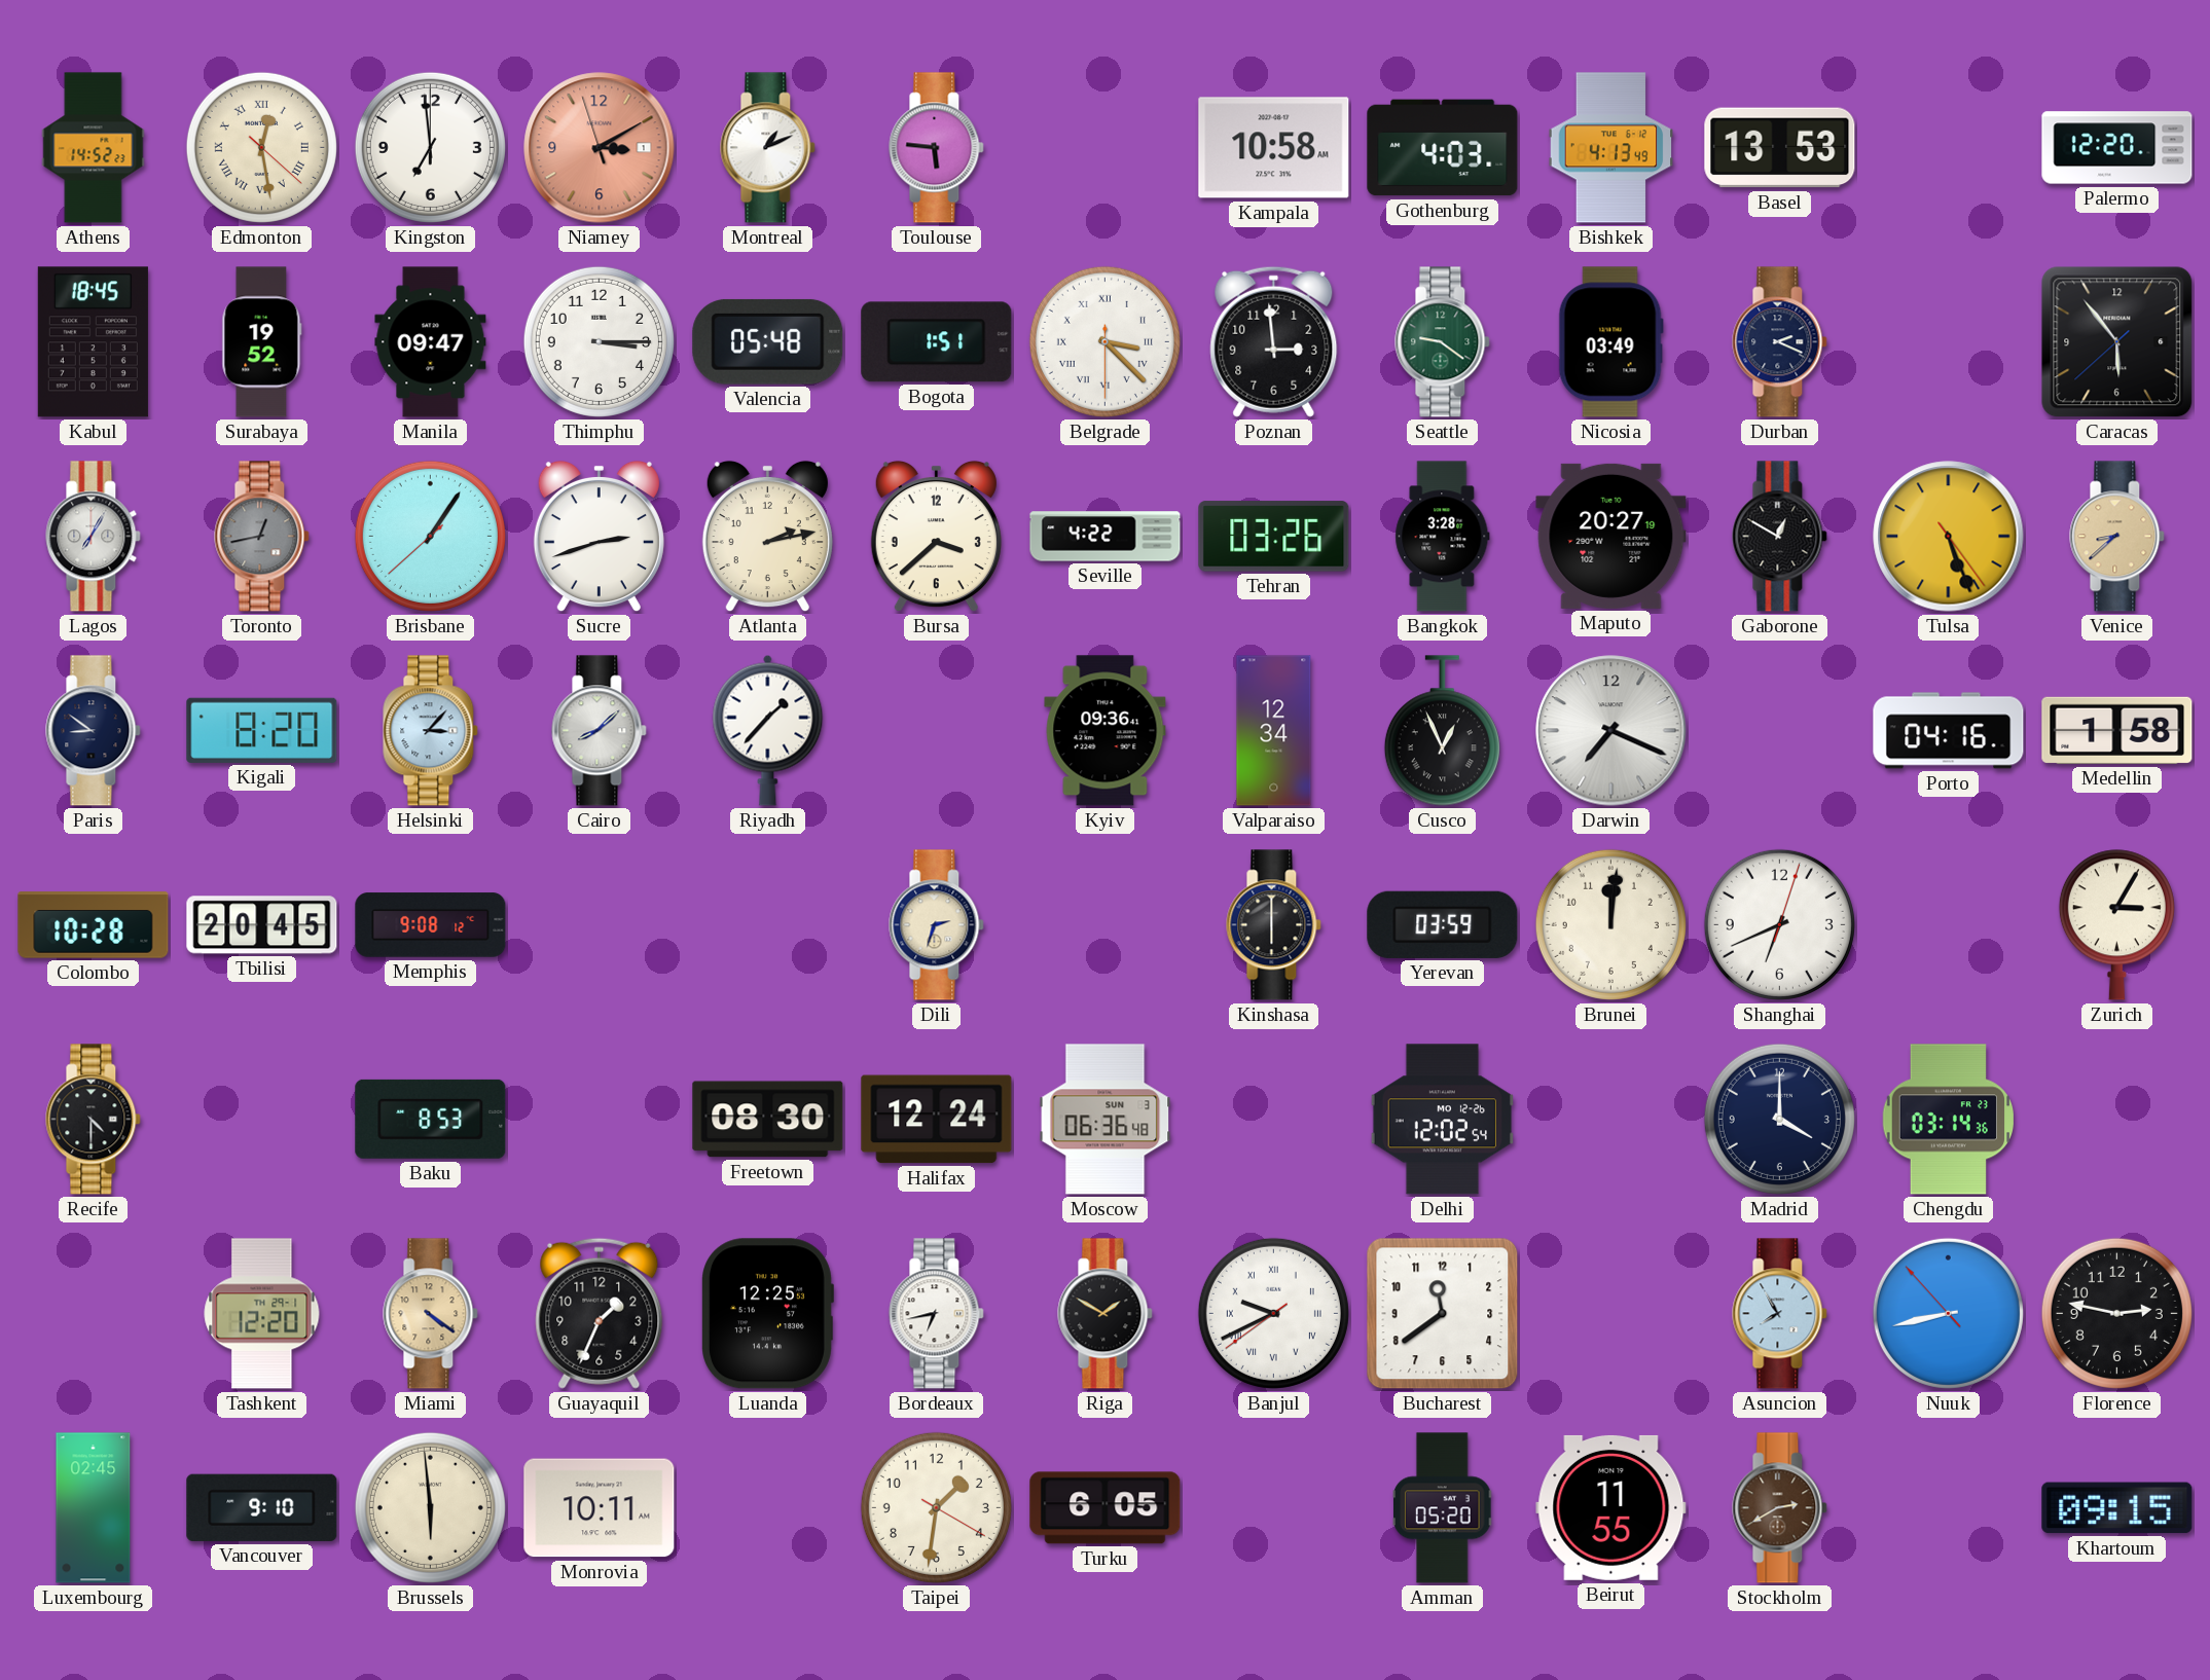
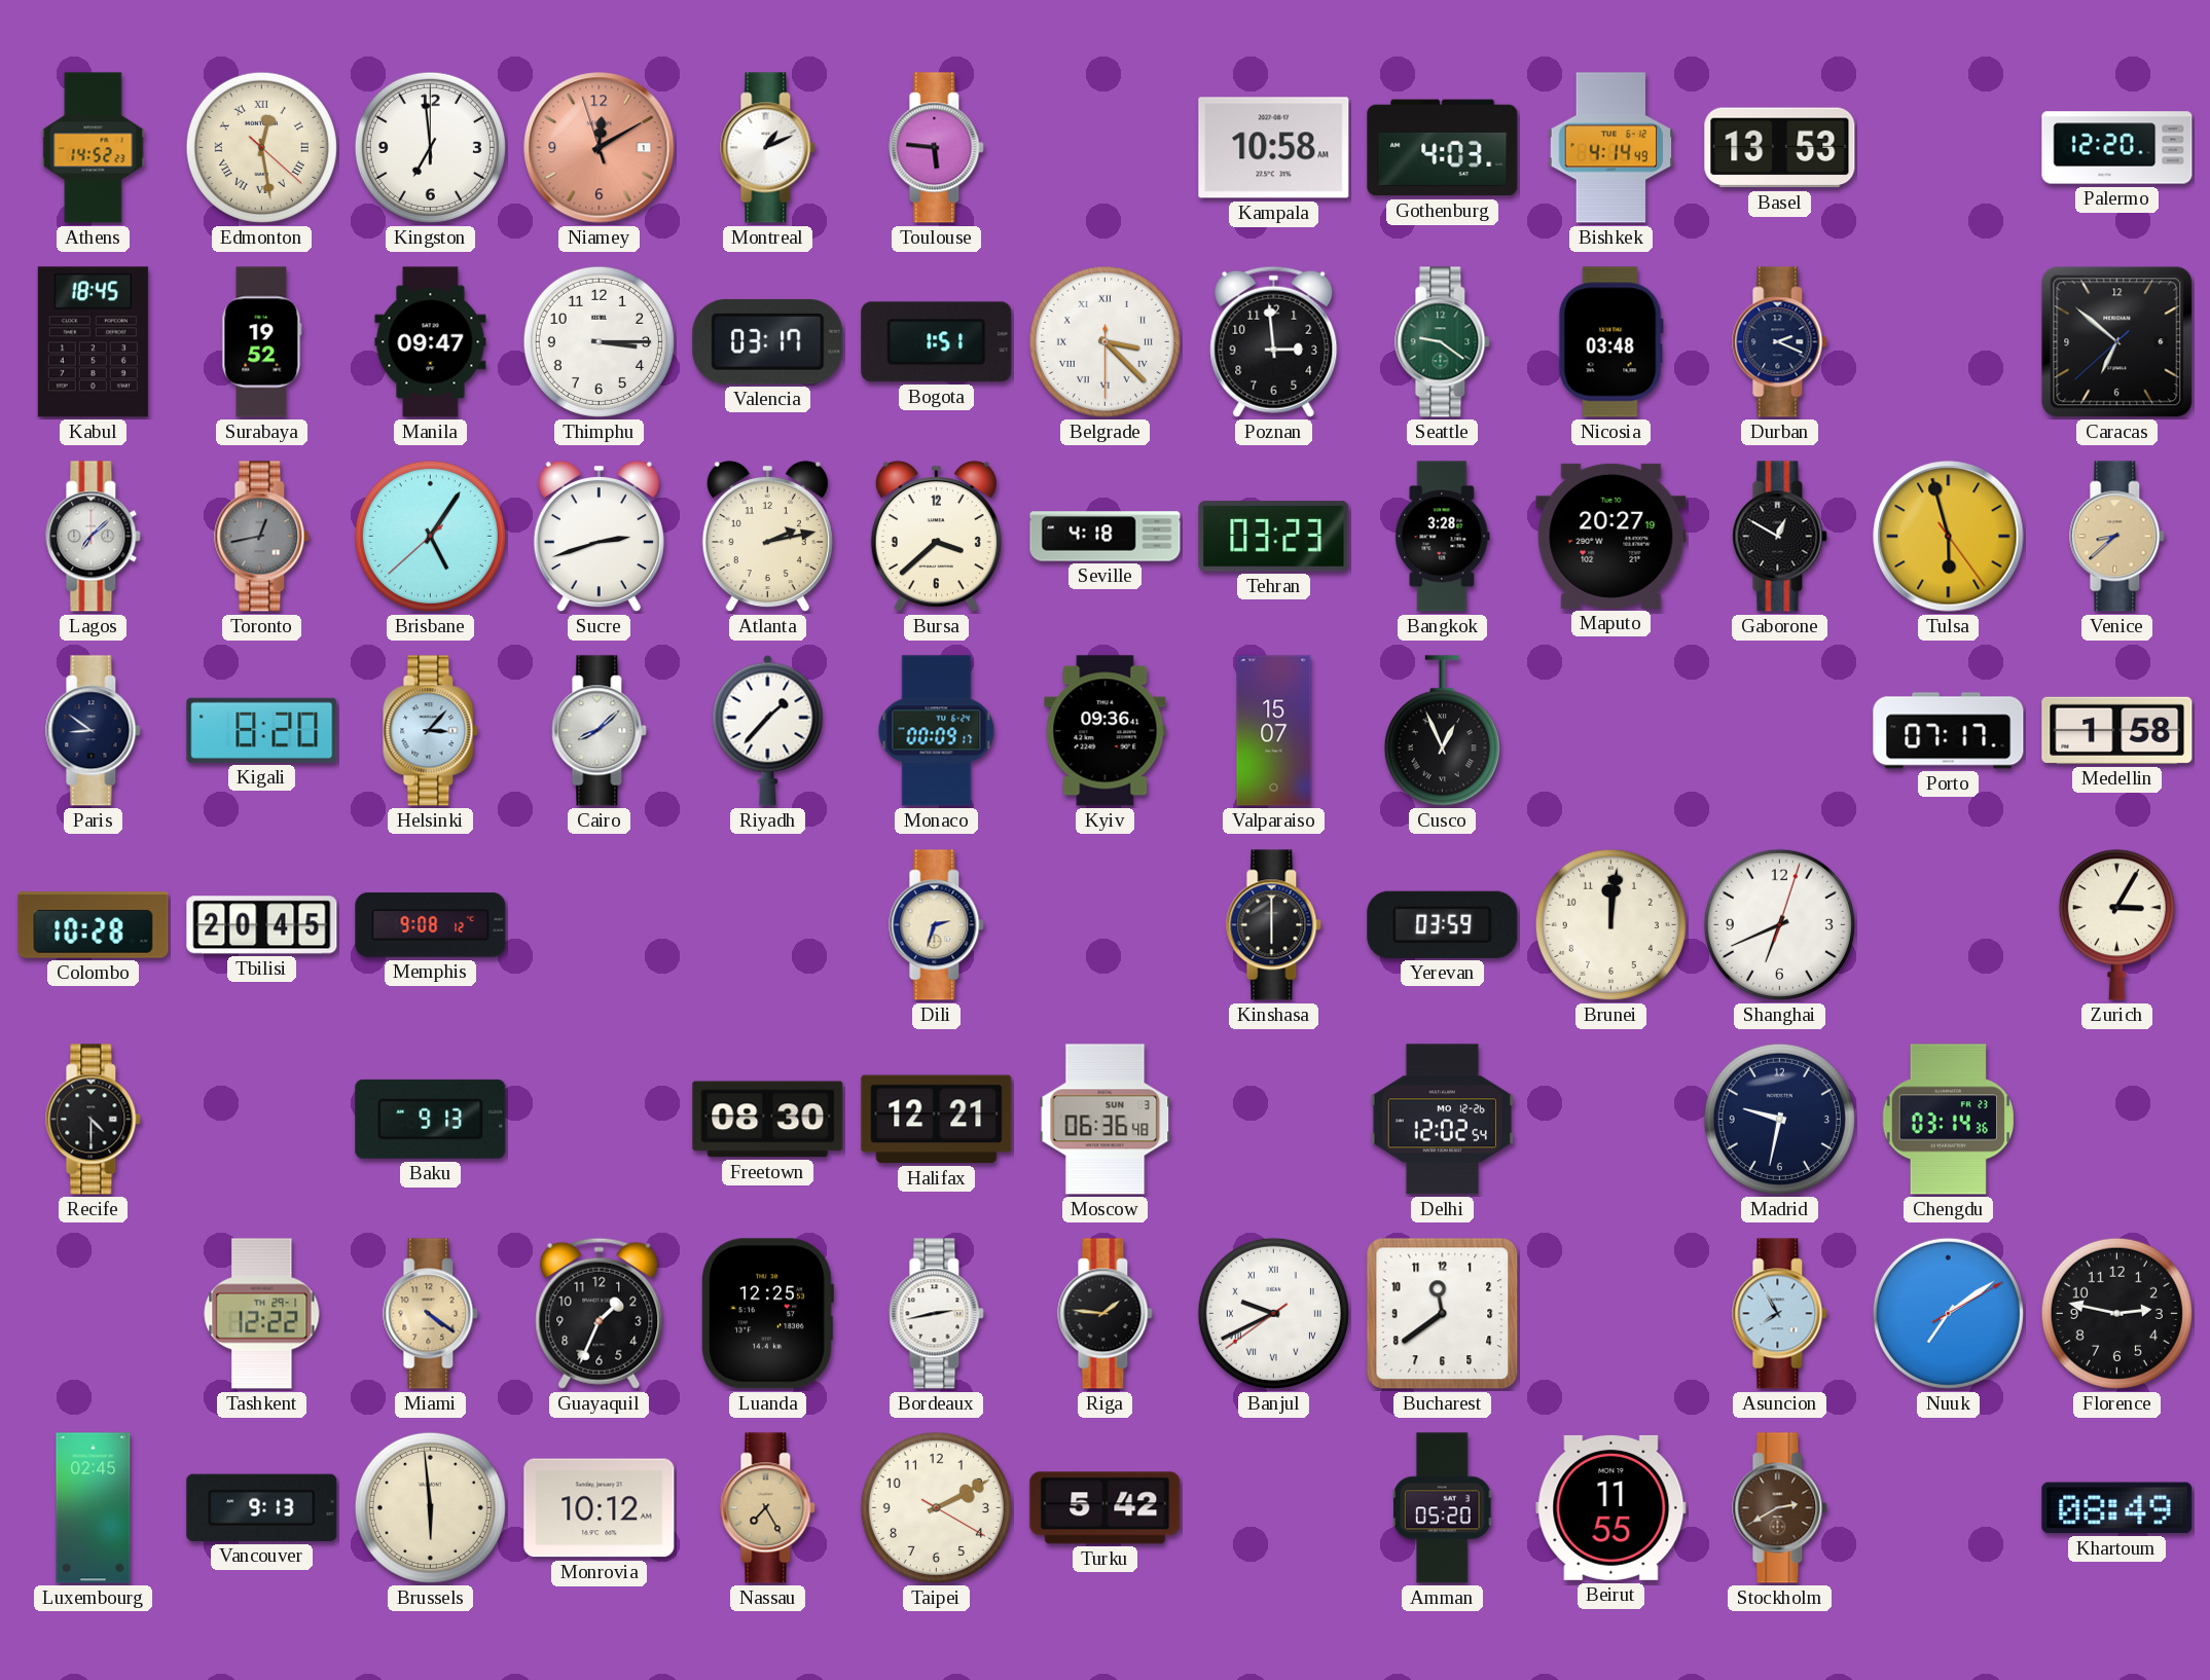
Niamey: 3:09 -> 12:09
Bishkek: 4:13 -> 4:14
Valencia: 05:48 -> 03:17
Nicosia: 03:49 -> 03:48
Caracas: 5:53 -> 6:51
Lagos: 7:05 -> 7:08
Brisbane: 1:05 -> 5:05
Seville: 4:22 -> 4:18
Tehran: 03:26 -> 03:23
Tulsa: 5:26 -> 5:57
Monaco: none -> 00:09
Valparaiso: 12:34 -> 15:07
Darwin: 7:19 -> none
Porto: 04:16 -> 07:17
Baku: 8:53 -> 9:13
Halifax: 12:24 -> 12:21
Madrid: 4:00 -> 9:32
Tashkent: 12:20 -> 12:22
Bordeaux: 6:43 -> 2:43
Riga: 1:50 -> 1:46
Nuuk: 8:42 -> 7:09
Vancouver: 9:10 -> 9:13
Monrovia: 10:11 -> 10:12
Nassau: none -> 7:25
Taipei: 1:31 -> 2:10
Turku: 6:05 -> 5:42
Khartoum: 09:15 -> 08:49
